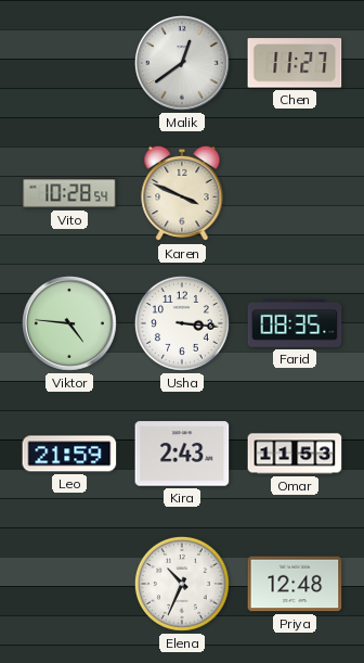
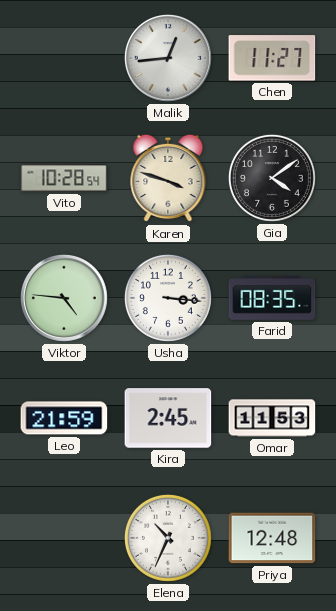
Malik: 12:39 -> 12:44
Karen: 3:49 -> 3:48
Gia: none -> 4:09
Kira: 2:43 -> 2:45
